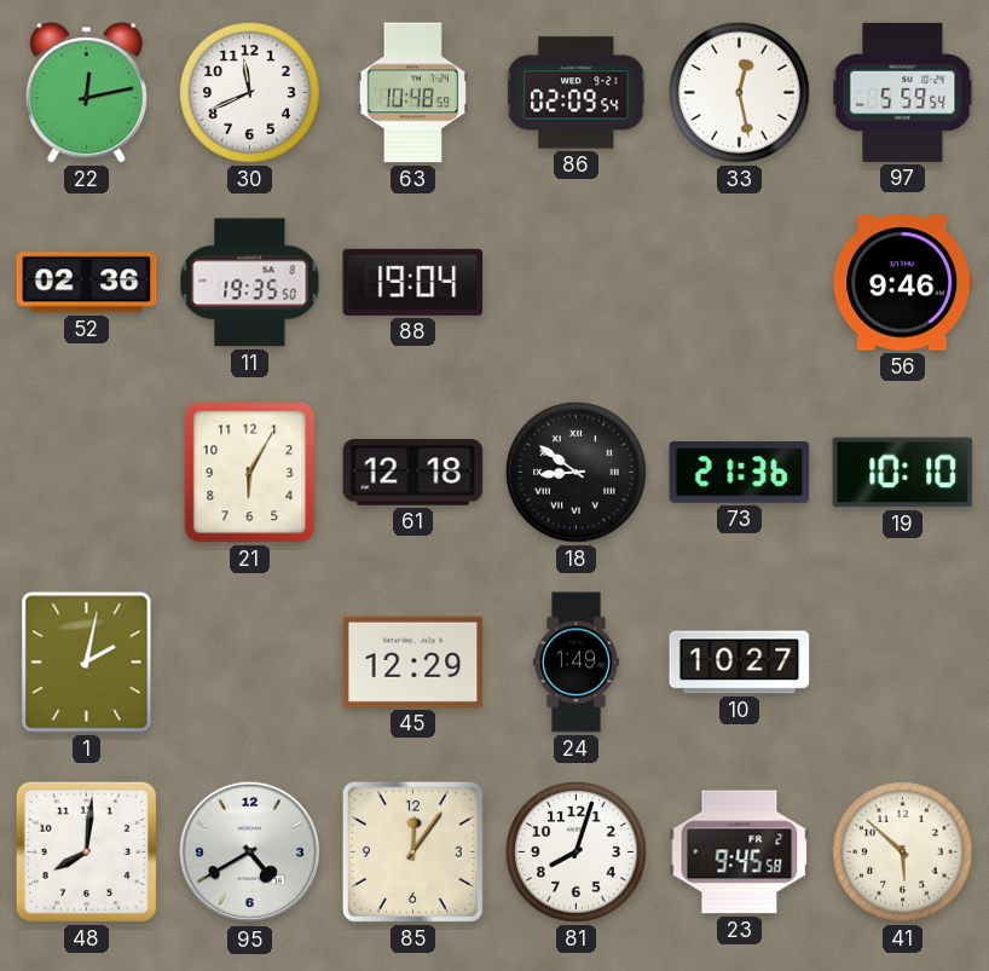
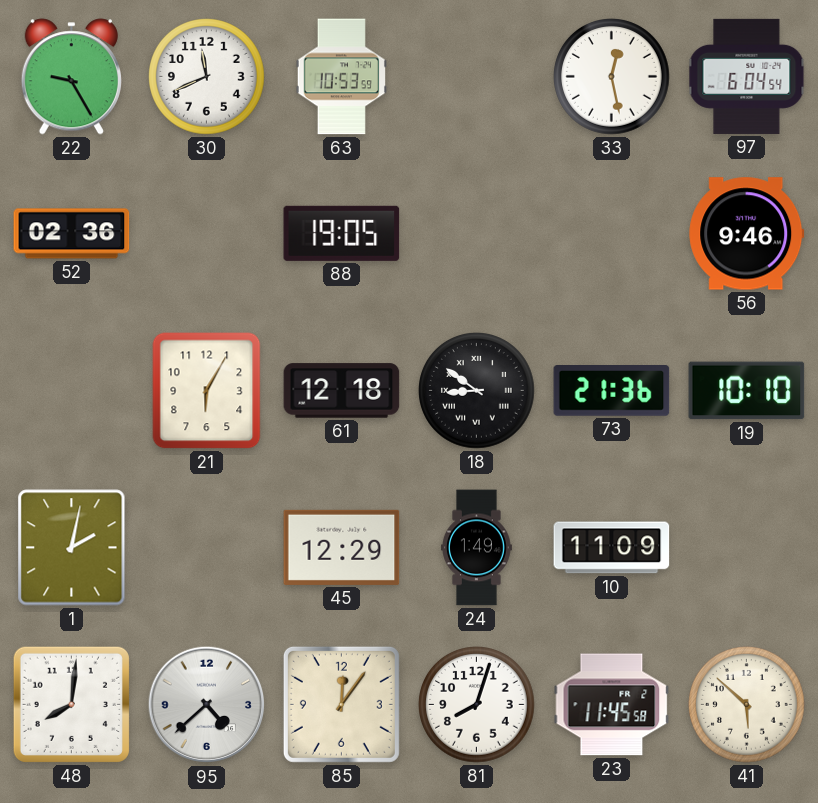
22: 12:13 -> 9:25
63: 10:48 -> 10:53
86: 02:09 -> none
97: 5:59 -> 6:04
11: 19:35 -> none
88: 19:04 -> 19:05
10: 10:27 -> 11:09
95: 4:40 -> 4:38
23: 9:45 -> 11:45
